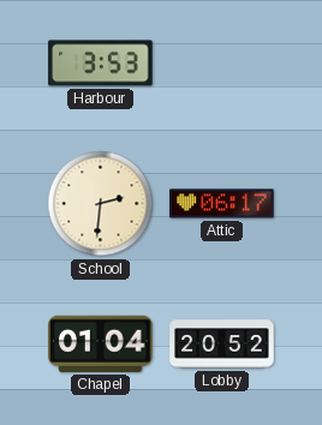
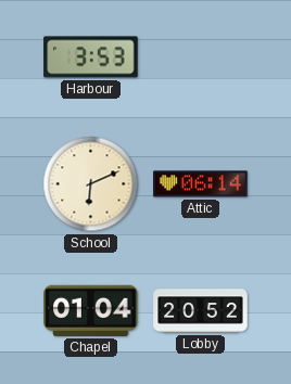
School: 2:31 -> 6:11
Attic: 06:17 -> 06:14
